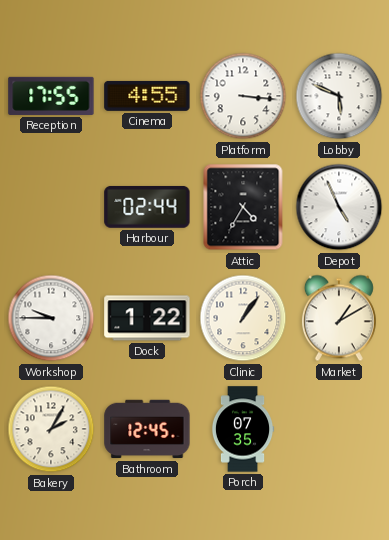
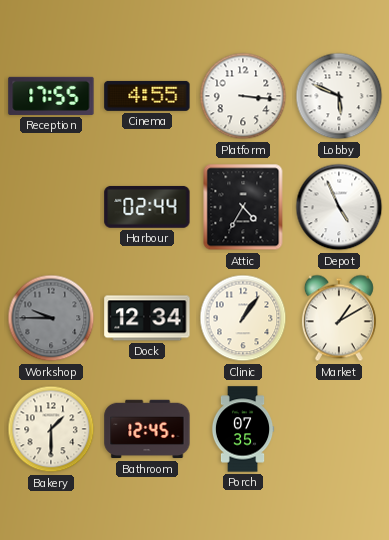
Workshop dial: white -> grey
Dock: 1:22 -> 12:34
Bakery: 2:05 -> 1:30
